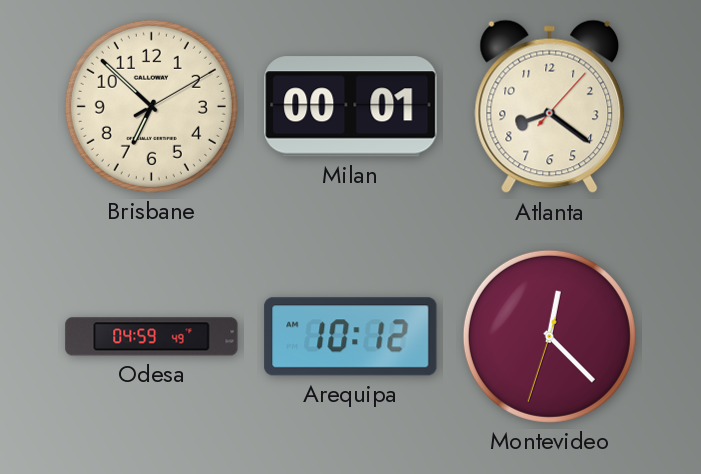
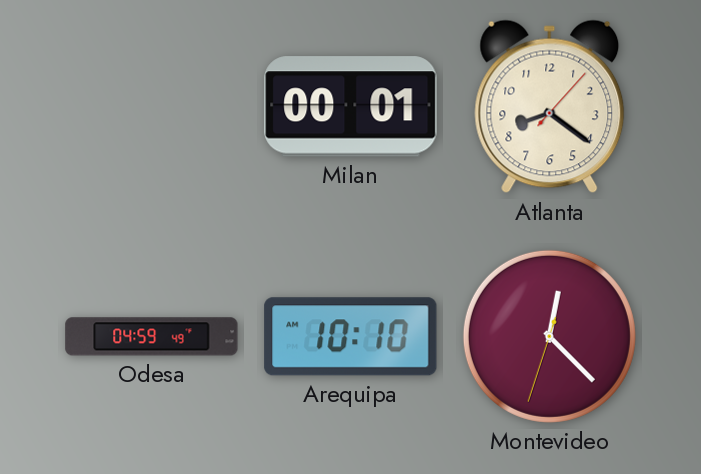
Brisbane: 6:52 -> none
Arequipa: 10:12 -> 10:10
